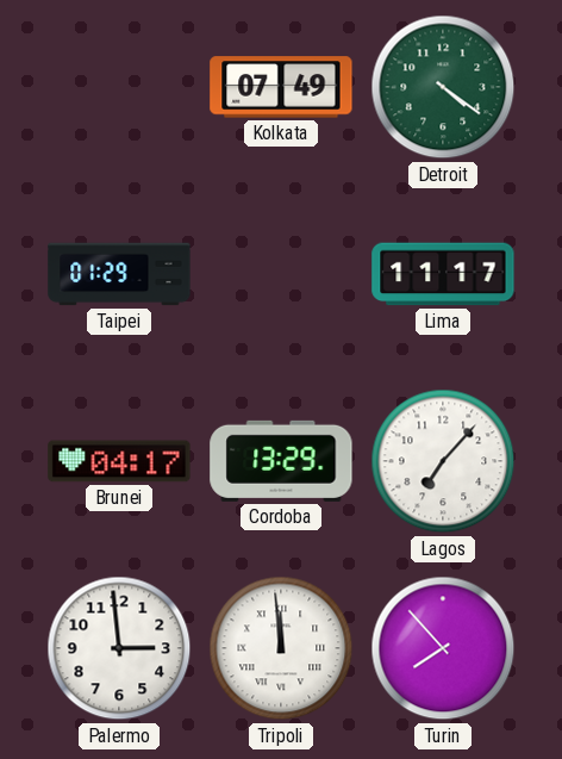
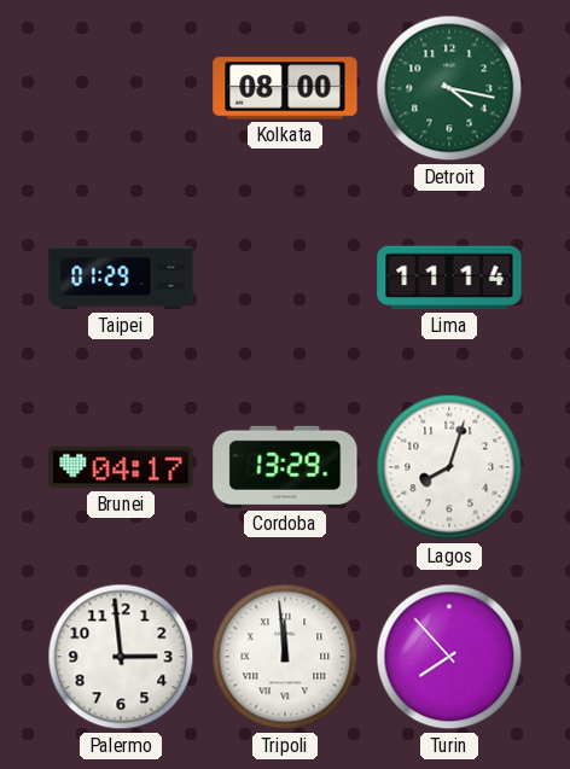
Kolkata: 07:49 -> 08:00
Detroit: 4:21 -> 4:17
Lima: 11:17 -> 11:14
Lagos: 7:07 -> 8:03
